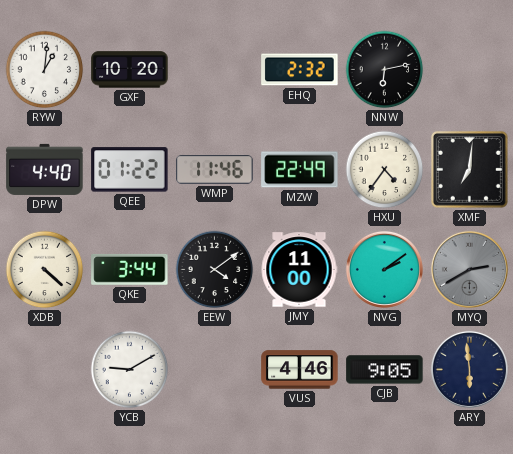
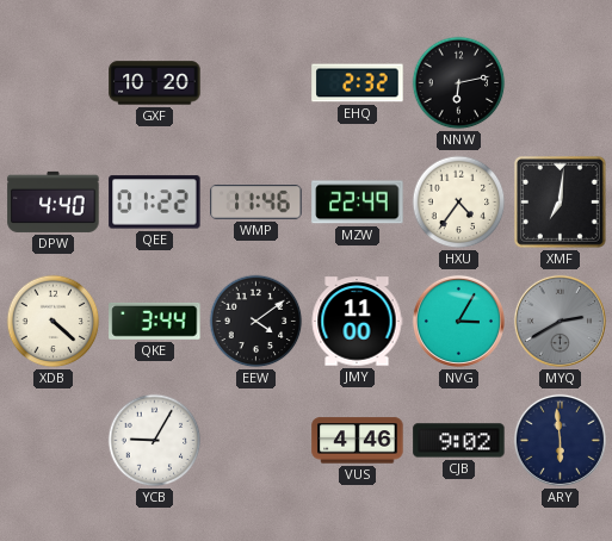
RYW: 1:01 -> none
NVG: 2:09 -> 3:05
YCB: 9:10 -> 9:05
CJB: 9:05 -> 9:02
